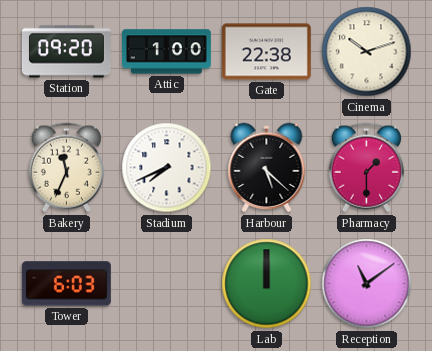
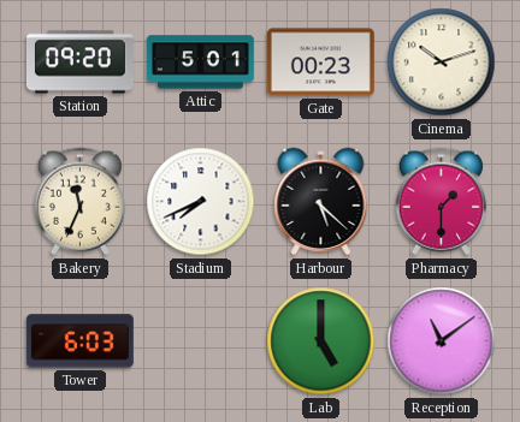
Attic: 1:00 -> 5:01
Gate: 22:38 -> 00:23
Lab: 12:00 -> 5:00
